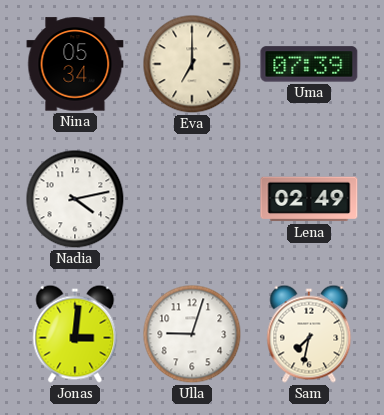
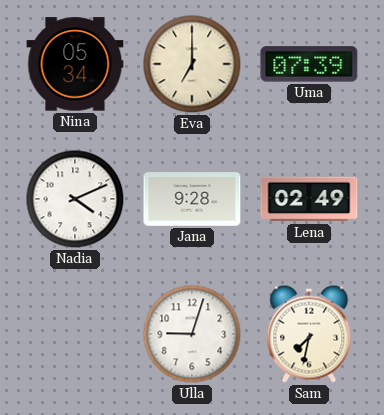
Nadia: 4:13 -> 4:11
Jana: none -> 9:28
Jonas: 3:01 -> none
